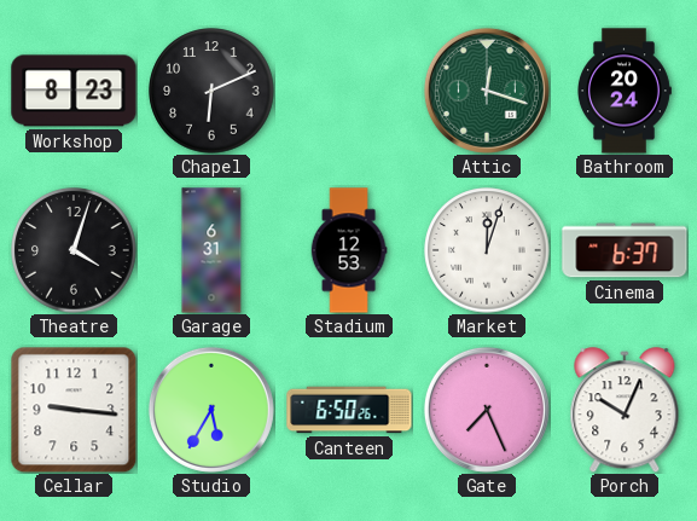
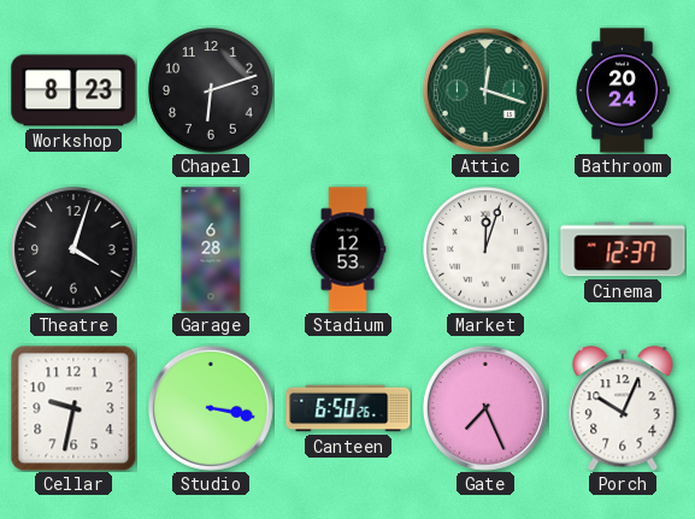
Chapel: 6:11 -> 6:12
Garage: 6:31 -> 6:28
Cinema: 6:37 -> 12:37
Cellar: 9:16 -> 9:32
Studio: 5:35 -> 3:17
